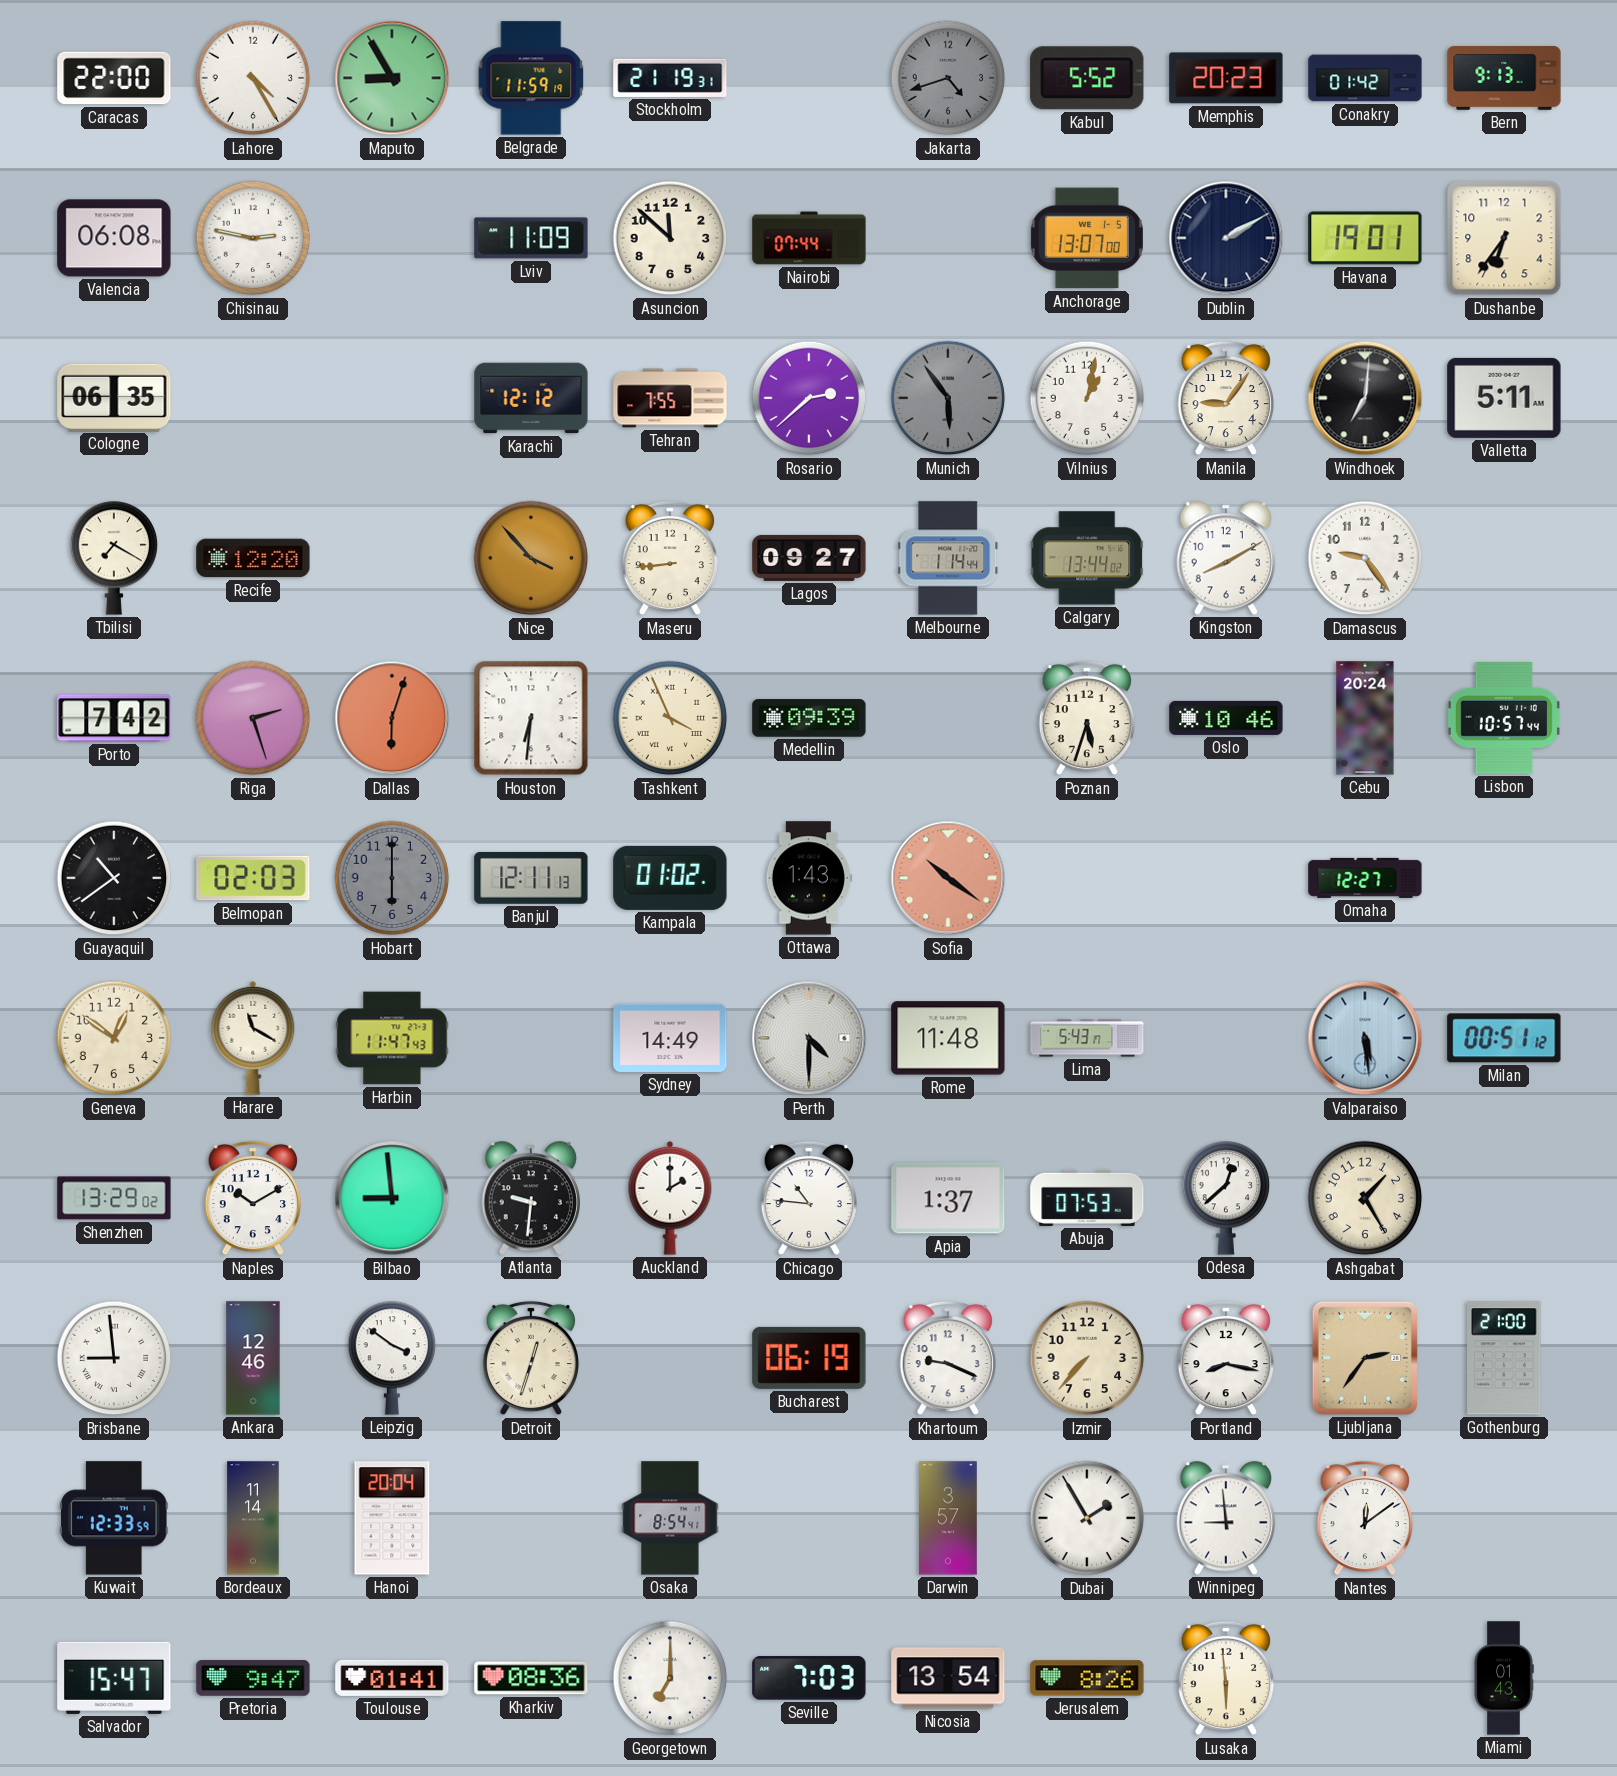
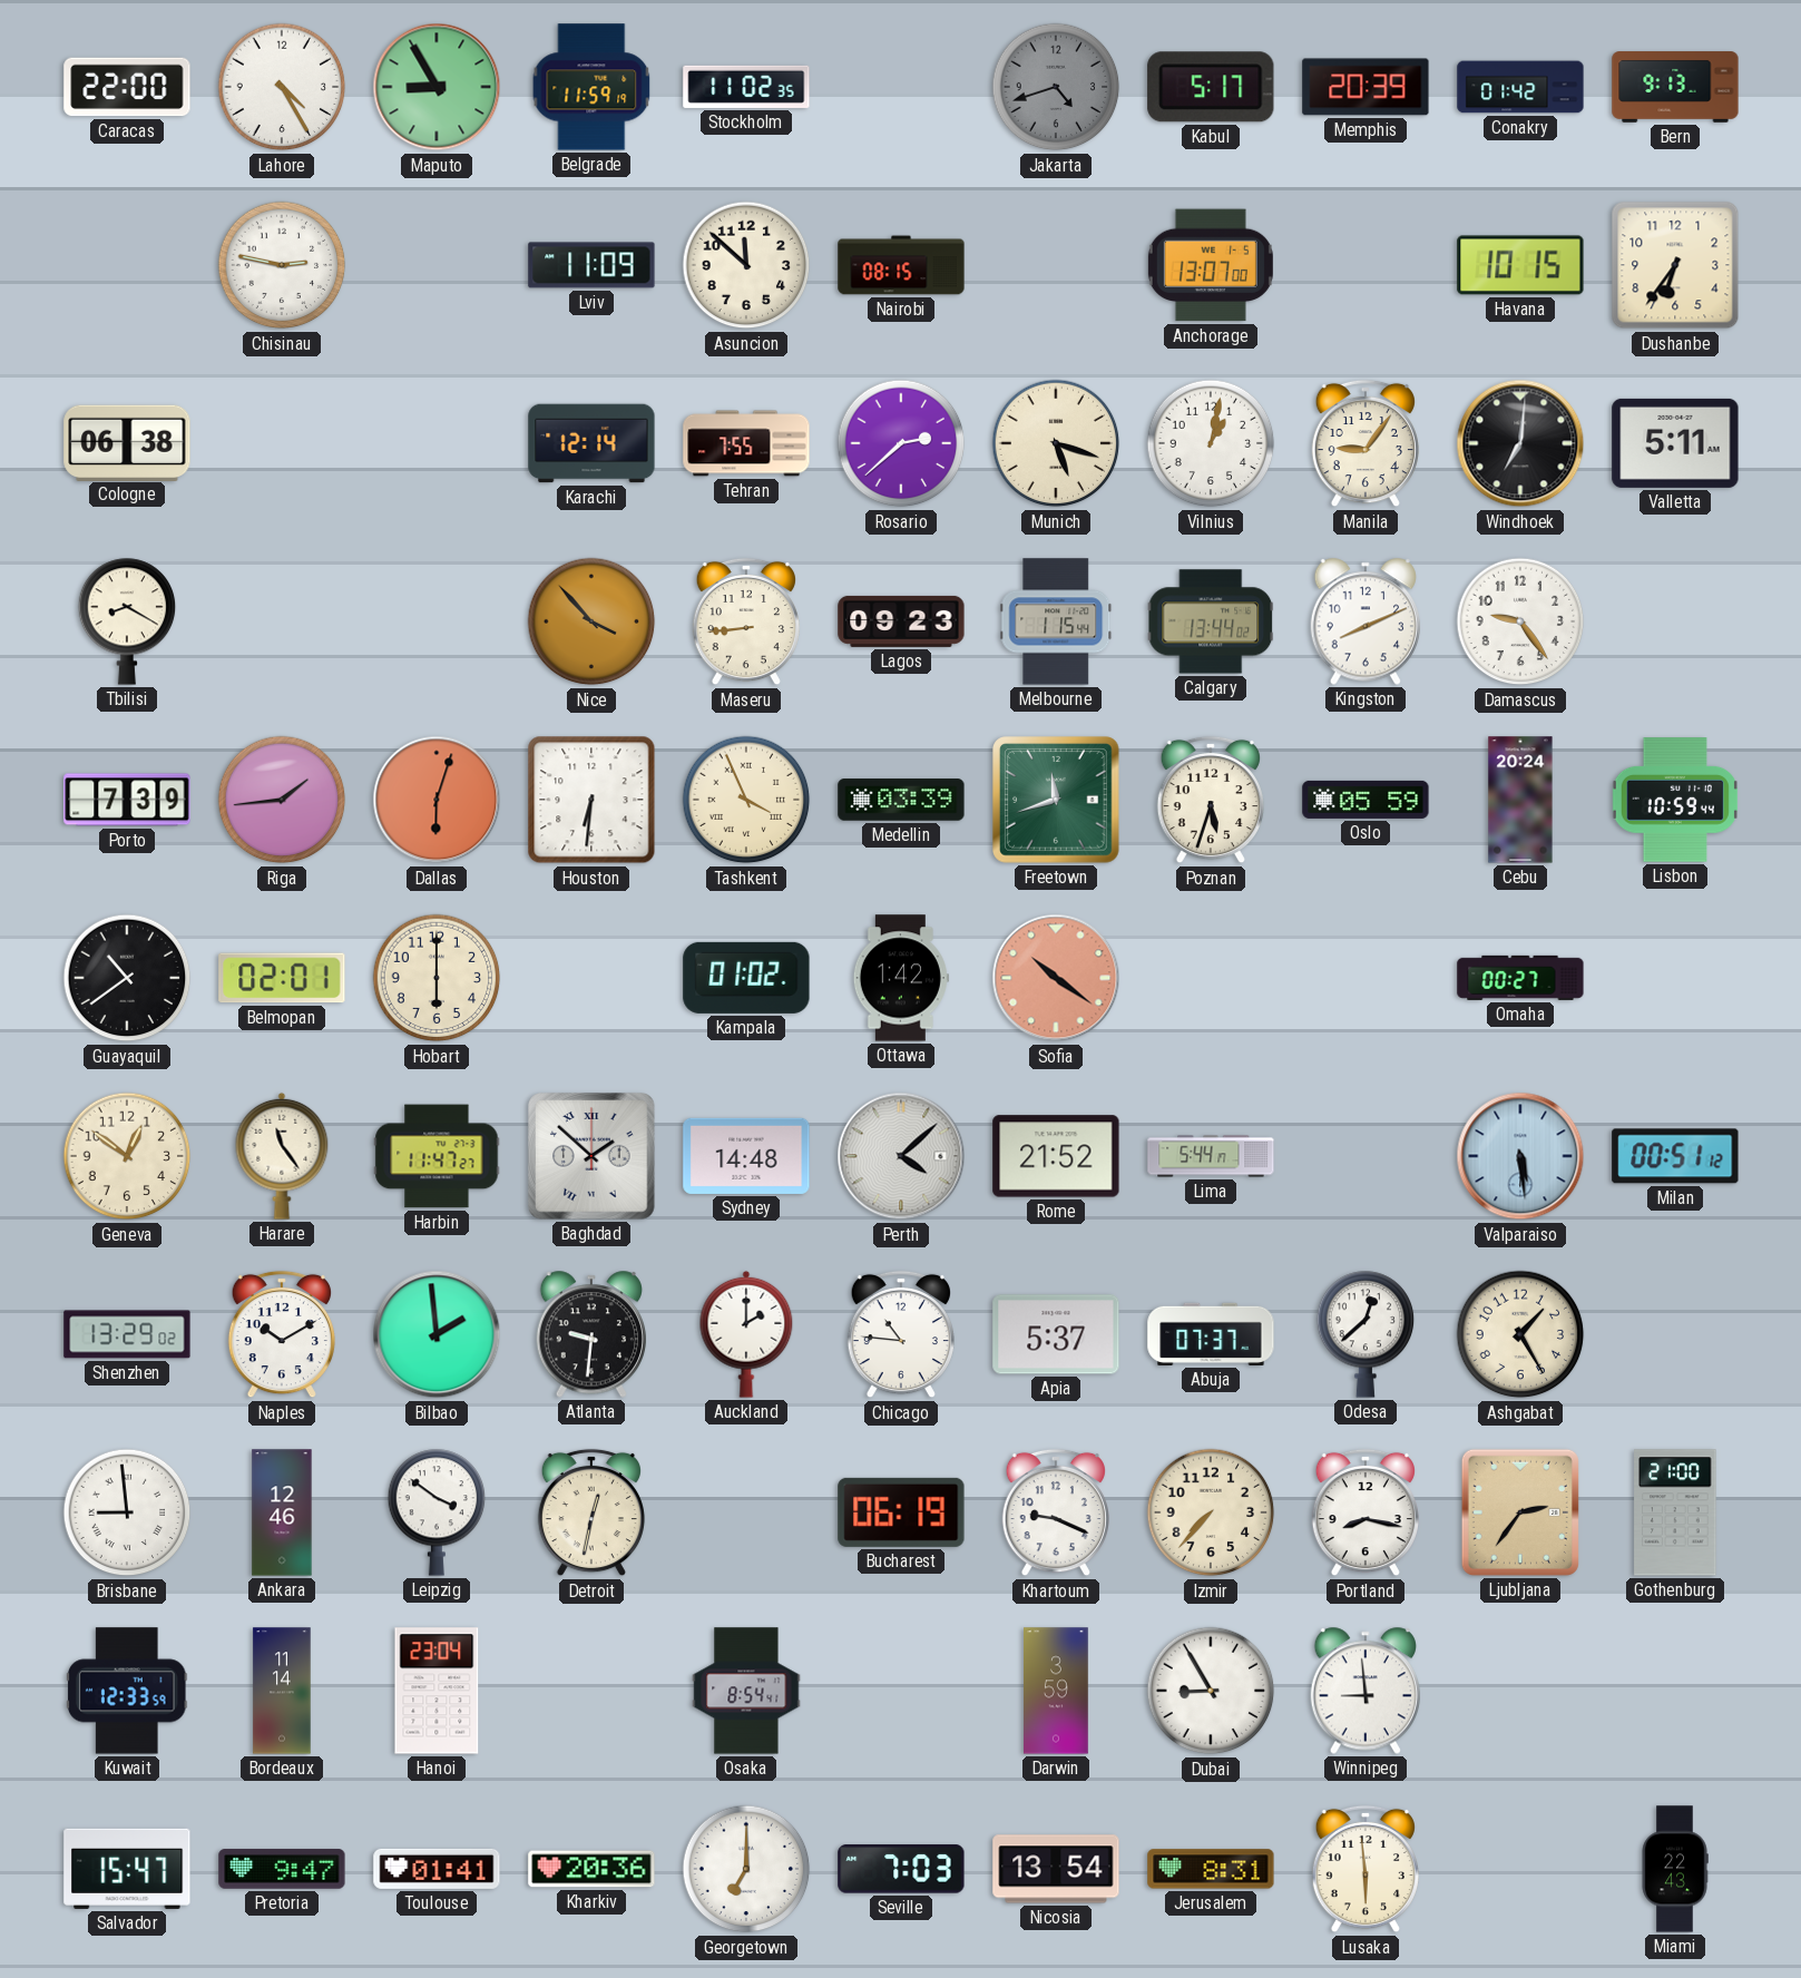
Stockholm: 21:19 -> 11:02
Kabul: 5:52 -> 5:17
Memphis: 20:23 -> 20:39
Valencia: 06:08 -> none
Nairobi: 07:44 -> 08:15
Dublin: 2:10 -> none
Havana: 19:01 -> 10:15
Cologne: 06:35 -> 06:38
Karachi: 12:12 -> 12:14
Munich: 5:54 -> 5:18
Munich dial: grey -> cream
Tbilisi: 7:20 -> 8:20
Recife: 12:20 -> none
Lagos: 09:27 -> 09:23
Melbourne: 1:14 -> 1:15
Kingston: 8:10 -> 8:11
Porto: 7:42 -> 7:39
Riga: 2:27 -> 1:44
Medellin: 09:39 -> 03:39
Freetown: none -> 11:42
Oslo: 10:46 -> 05:59
Lisbon: 10:57 -> 10:59
Belmopan: 02:03 -> 02:01
Hobart dial: grey -> cream
Banjul: 12:11 -> none
Ottawa: 1:43 -> 1:42
Omaha: 12:27 -> 00:27
Harare: 11:20 -> 11:24
Harbin: 11:47:43 -> 11:47:27
Baghdad: none -> 1:52
Sydney: 14:49 -> 14:48
Perth: 4:30 -> 4:08
Rome: 11:48 -> 21:52
Lima: 5:43 -> 5:44
Bilbao: 8:59 -> 1:59
Apia: 1:37 -> 5:37
Abuja: 07:53 -> 07:37
Detroit: 12:33 -> 12:32
Hanoi: 20:04 -> 23:04
Darwin: 3:57 -> 3:59
Dubai: 1:55 -> 8:55
Nantes: 12:09 -> none
Kharkiv: 08:36 -> 20:36
Jerusalem: 8:26 -> 8:31
Miami: 01:43 -> 22:43
